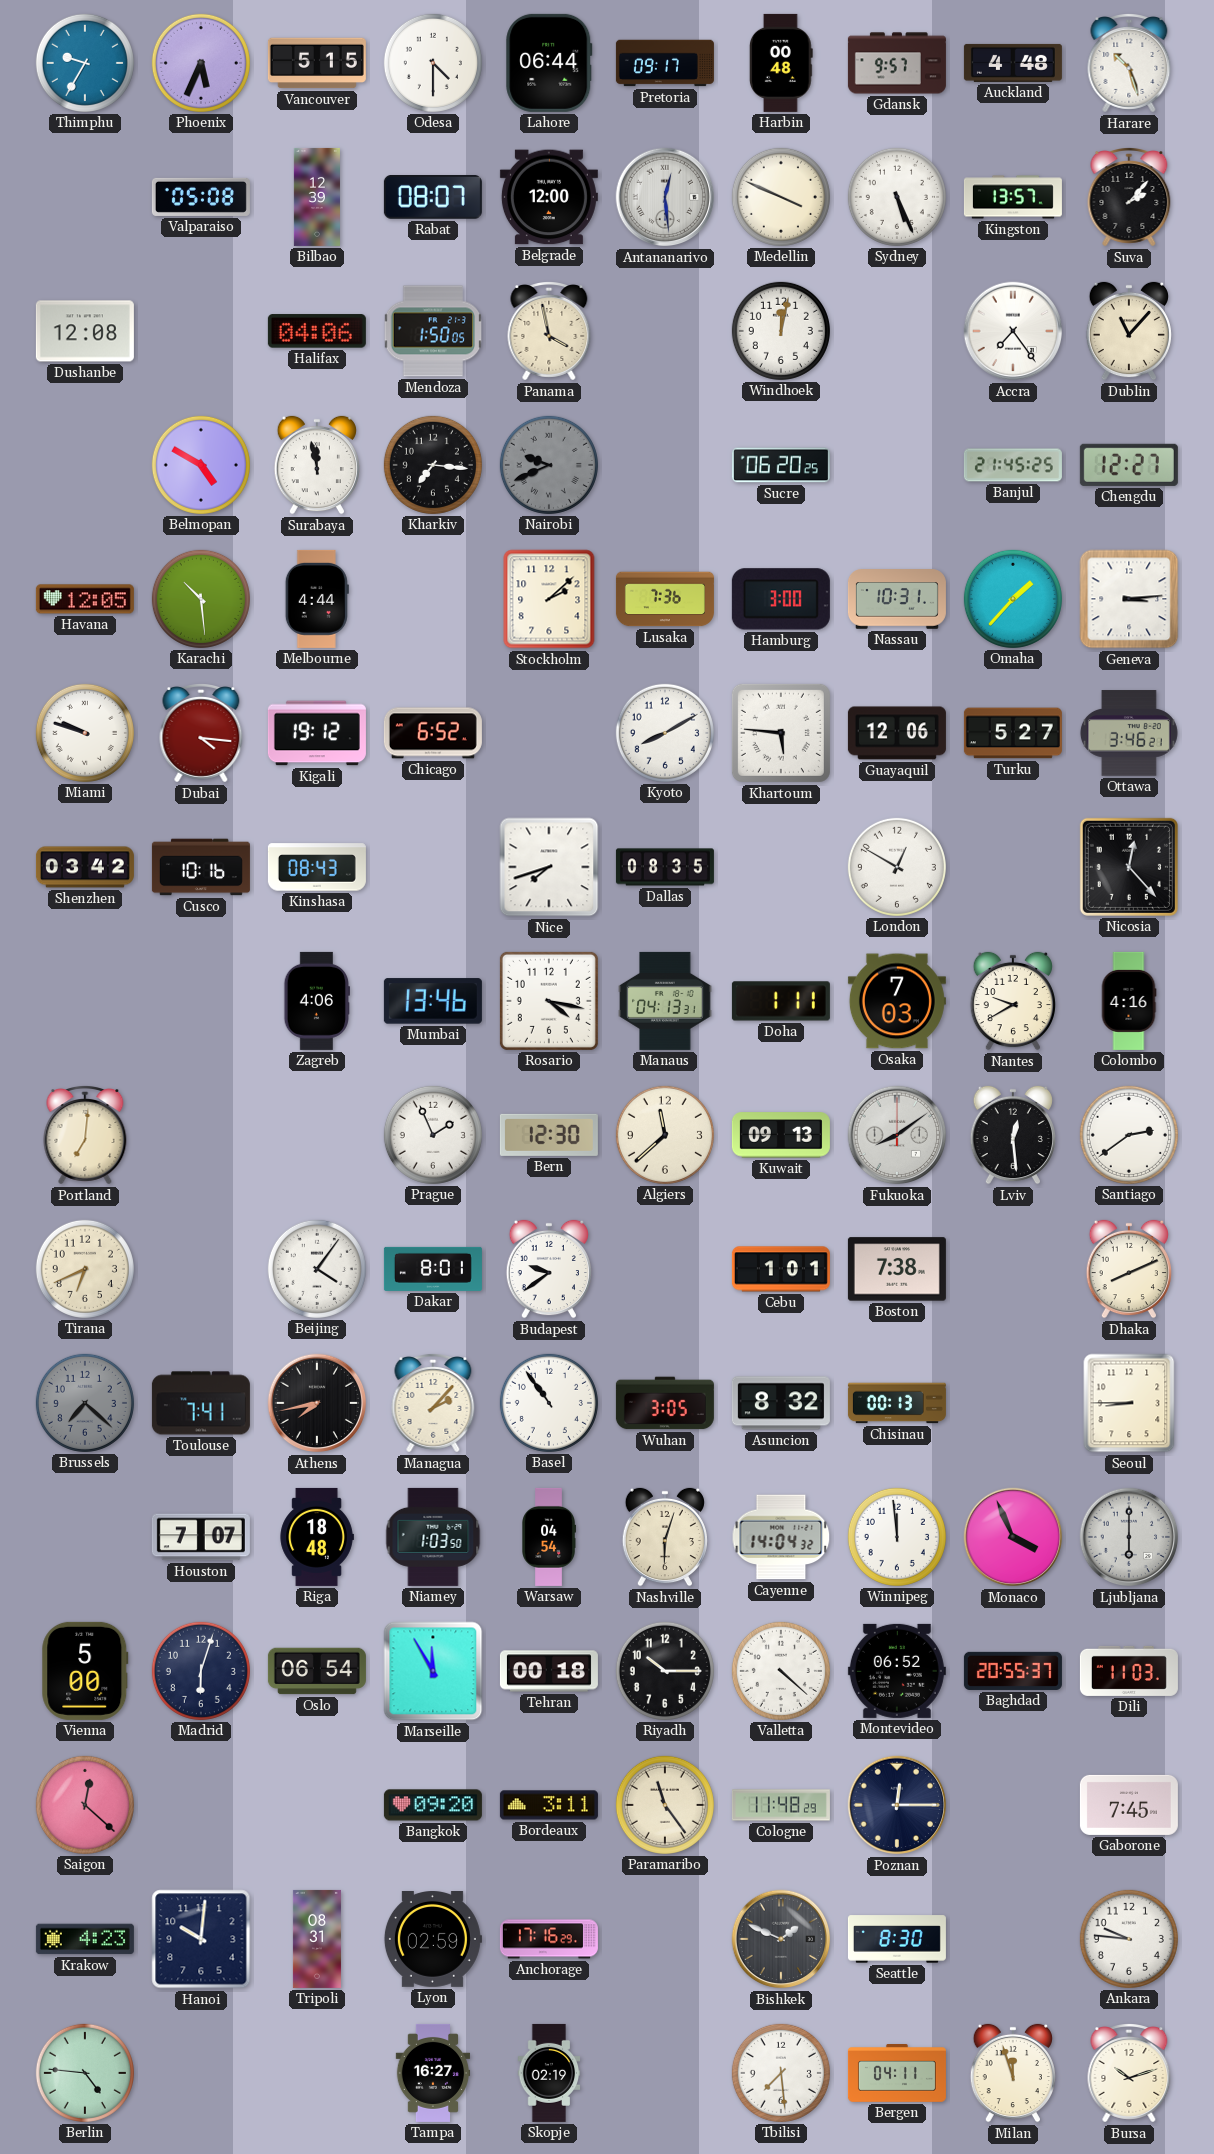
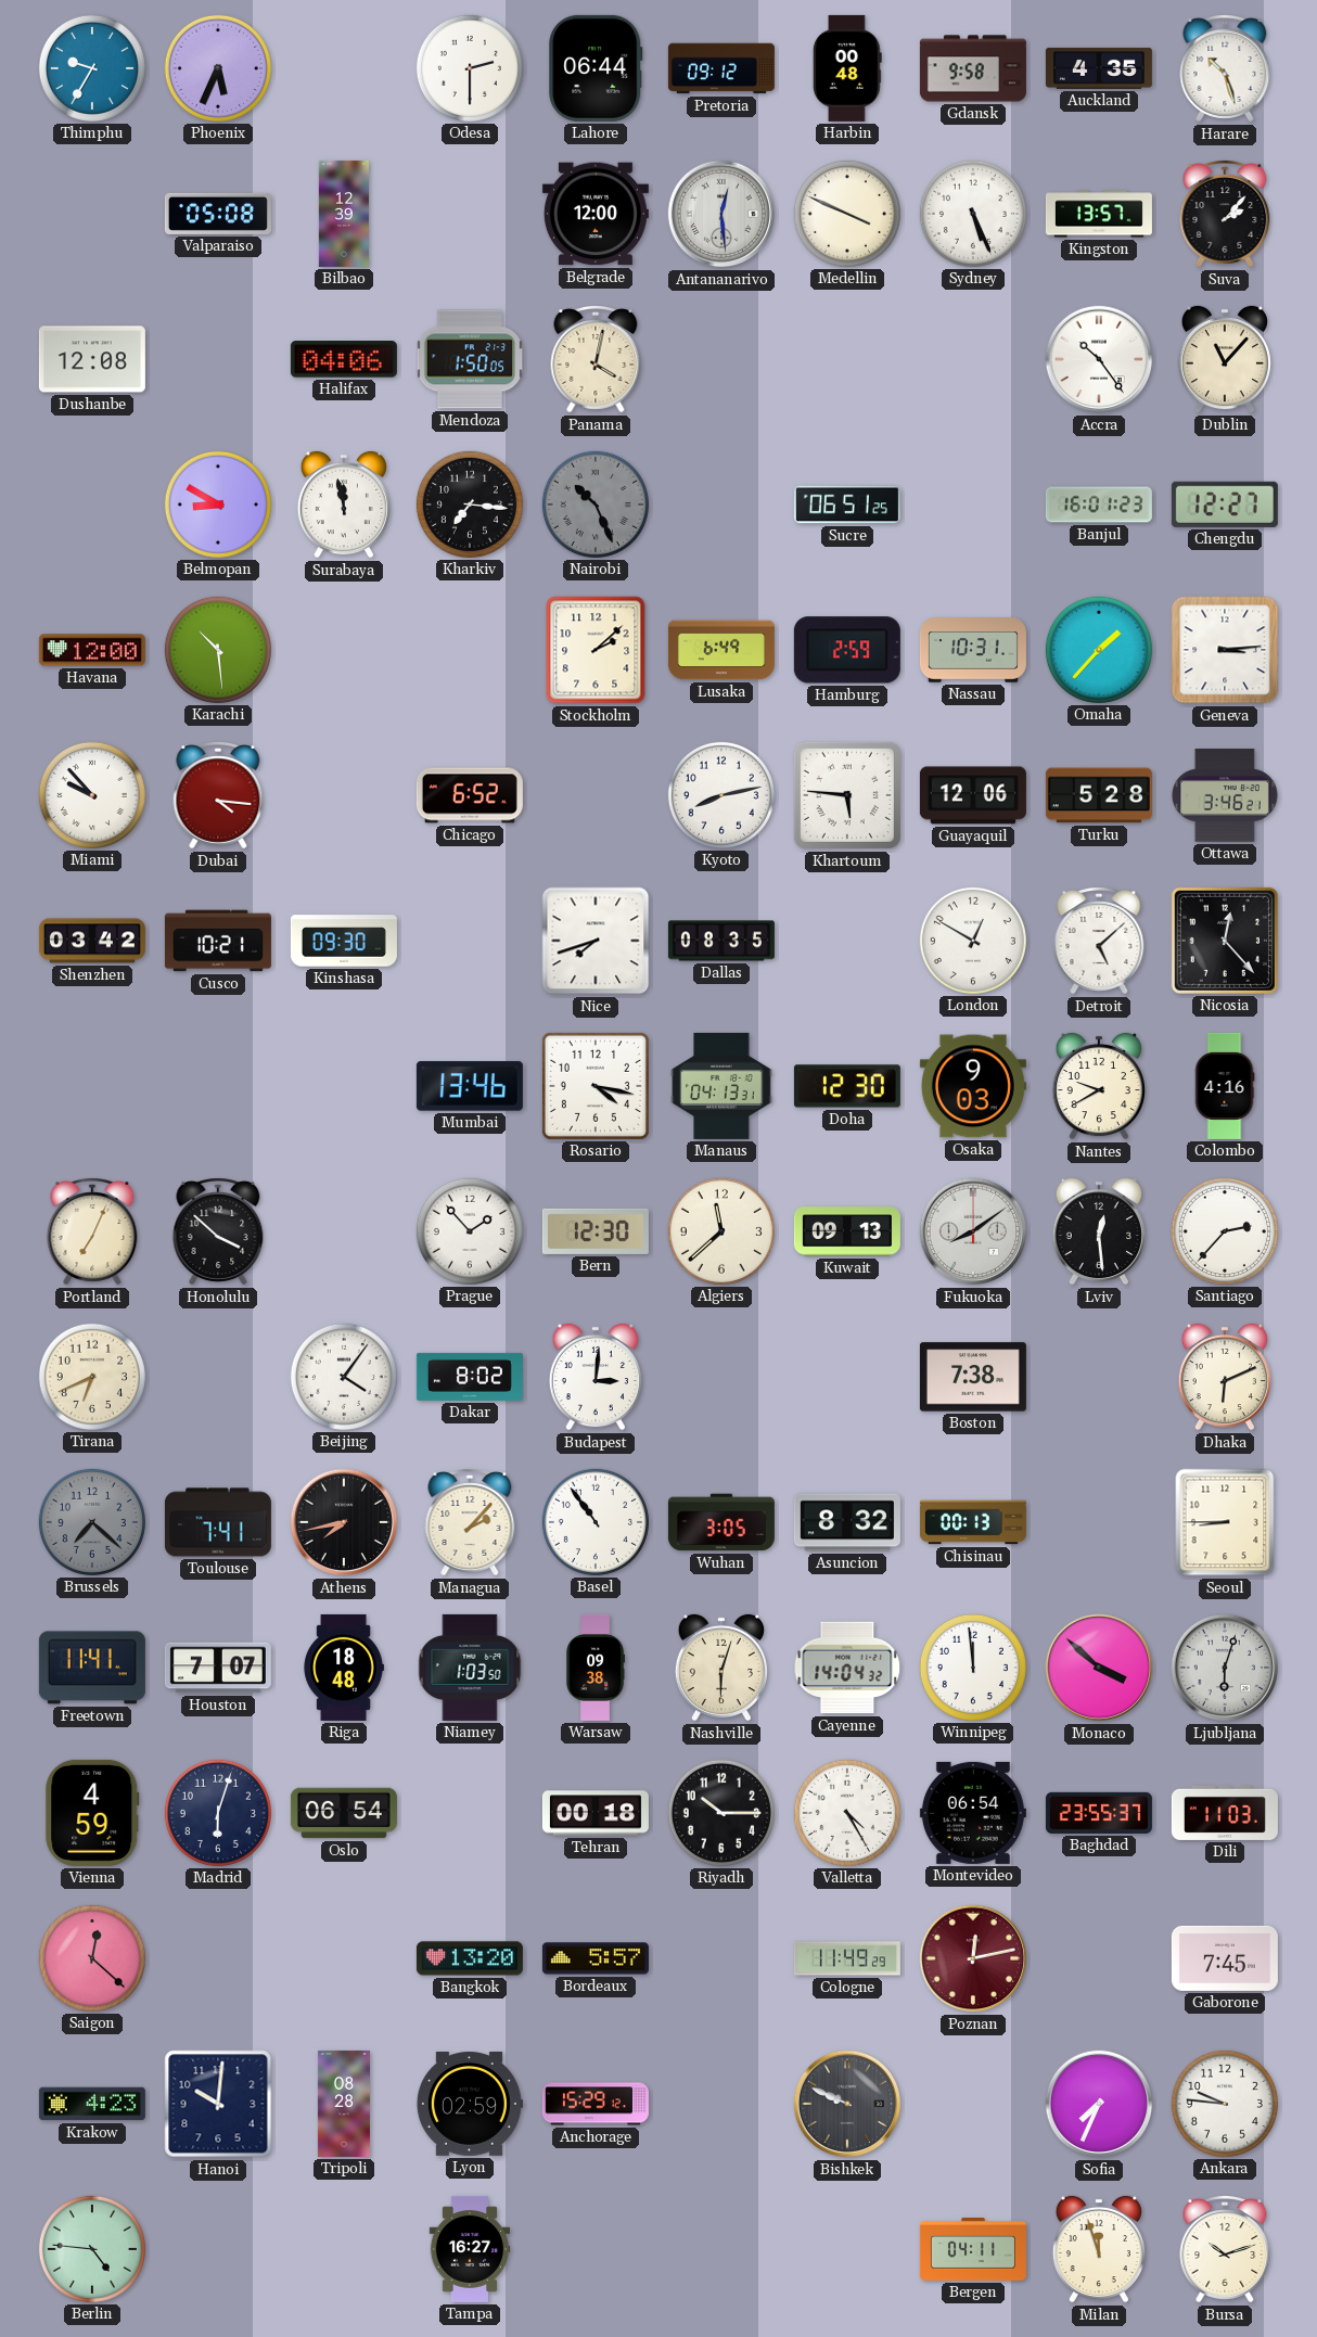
Vancouver: 5:15 -> none
Odesa: 4:30 -> 2:30
Pretoria: 09:17 -> 09:12
Gdansk: 9:57 -> 9:58
Auckland: 4:48 -> 4:35
Rabat: 08:07 -> none
Panama: 3:58 -> 4:02
Windhoek: 12:02 -> none
Accra: 7:24 -> 10:24
Belmopan: 4:50 -> 8:50
Nairobi: 9:41 -> 10:26
Sucre: 06:20 -> 06:51
Banjul: 21:45 -> 16:01
Havana: 12:05 -> 12:00
Melbourne: 4:44 -> none
Lusaka: 7:36 -> 6:49
Hamburg: 3:00 -> 2:59
Miami: 9:48 -> 9:53
Kigali: 19:12 -> none
Kyoto: 8:10 -> 8:13
Turku: 5:27 -> 5:28
Cusco: 10:16 -> 10:21
Kinshasa: 08:43 -> 09:30
Detroit: none -> 5:08
Zagreb: 4:06 -> none
Doha: 1:11 -> 12:30
Osaka: 7:03 -> 9:03
Portland: 7:01 -> 7:04
Honolulu: none -> 3:52
Prague: 1:56 -> 1:53
Santiago: 2:39 -> 2:37
Dakar: 8:01 -> 8:02
Budapest: 9:39 -> 3:01
Cebu: 1:01 -> none
Dhaka: 8:11 -> 6:11
Freetown: none -> 11:41
Warsaw: 04:54 -> 09:38
Monaco: 3:56 -> 3:52
Ljubljana: 6:00 -> 6:03
Vienna: 5:00 -> 4:59
Marseille: 11:55 -> none
Valletta: 4:22 -> 4:25
Montevideo: 06:52 -> 06:54
Baghdad: 20:55 -> 23:55
Bangkok: 09:20 -> 13:20
Bordeaux: 3:11 -> 5:57
Paramaribo: 11:24 -> none
Cologne: 11:48 -> 11:49
Poznan: 12:15 -> 12:13
Poznan dial: navy -> burgundy
Tripoli: 08:31 -> 08:28
Anchorage: 17:16 -> 15:29
Bishkek: 1:49 -> 9:49
Seattle: 8:30 -> none
Sofia: none -> 7:34
Skopje: 02:19 -> none
Tbilisi: 7:29 -> none
